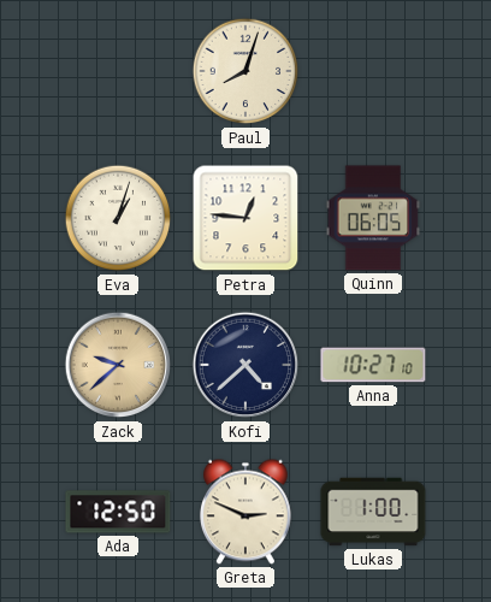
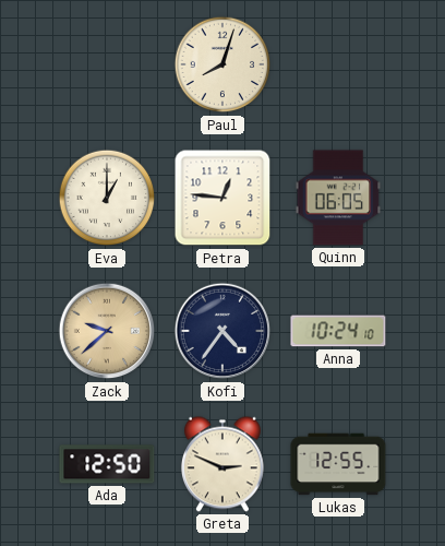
Eva: 1:03 -> 1:00
Kofi: 4:38 -> 4:36
Anna: 10:27 -> 10:24
Lukas: 1:00 -> 12:55
